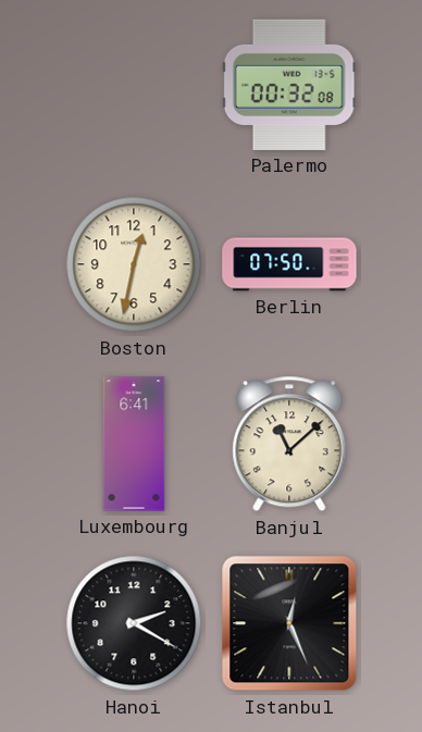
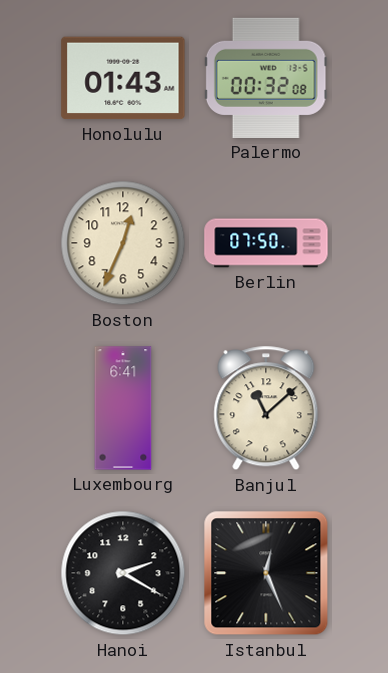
Honolulu: none -> 01:43
Boston: 12:32 -> 12:34
